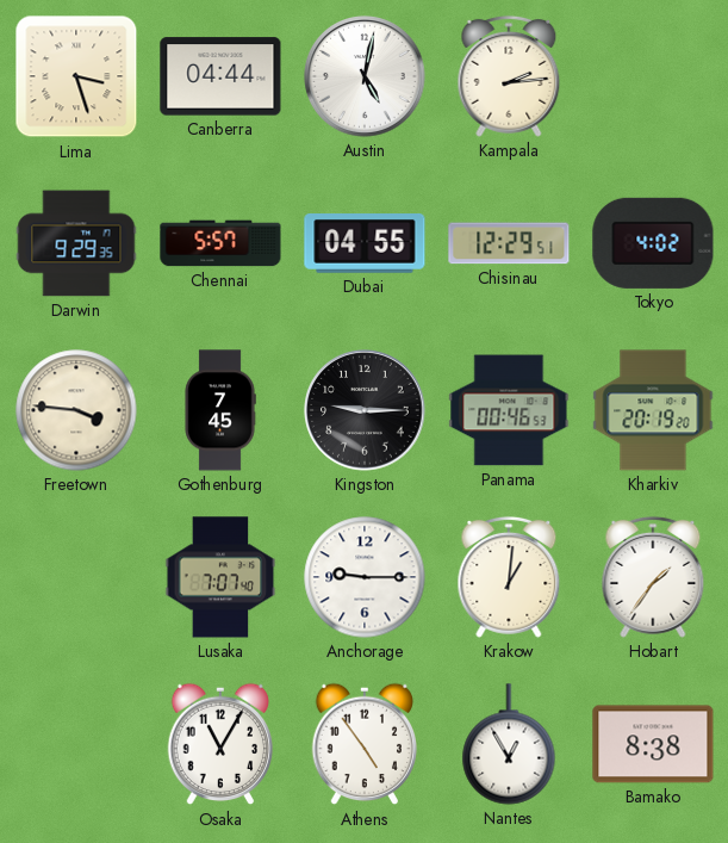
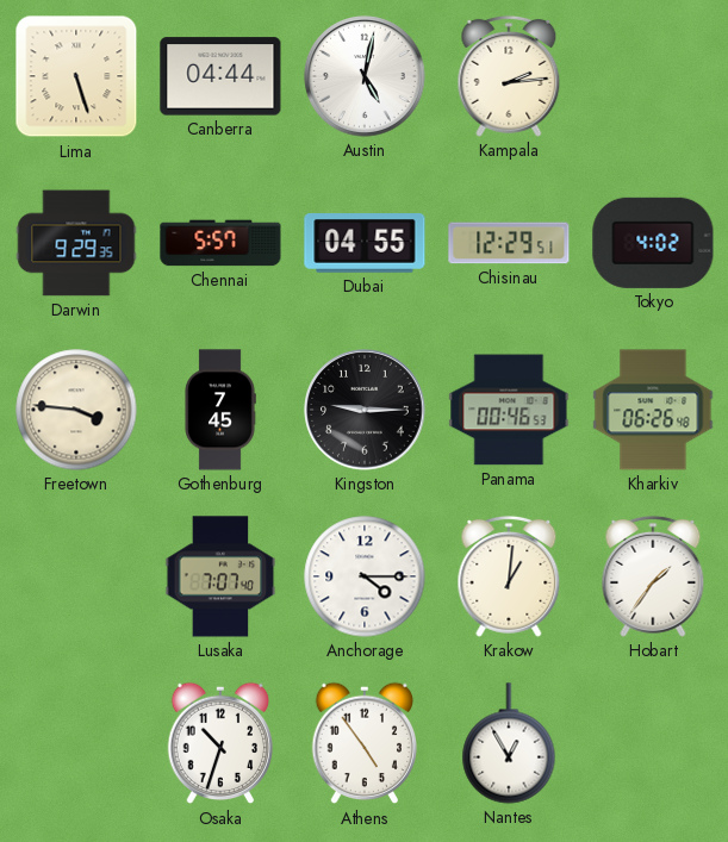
Lima: 3:27 -> 5:27
Kharkiv: 20:19 -> 06:26
Anchorage: 9:15 -> 4:15
Osaka: 11:05 -> 10:33
Bamako: 8:38 -> none
